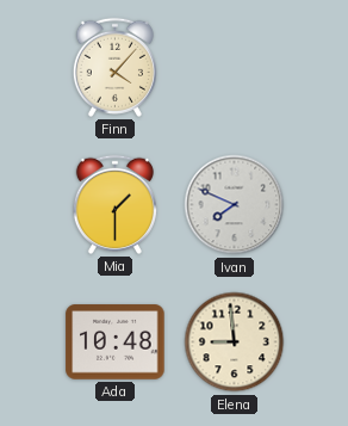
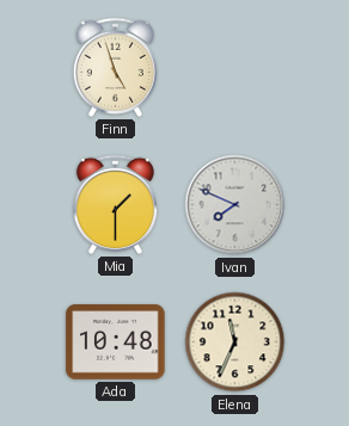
Finn: 4:07 -> 4:57
Elena: 8:59 -> 11:34
